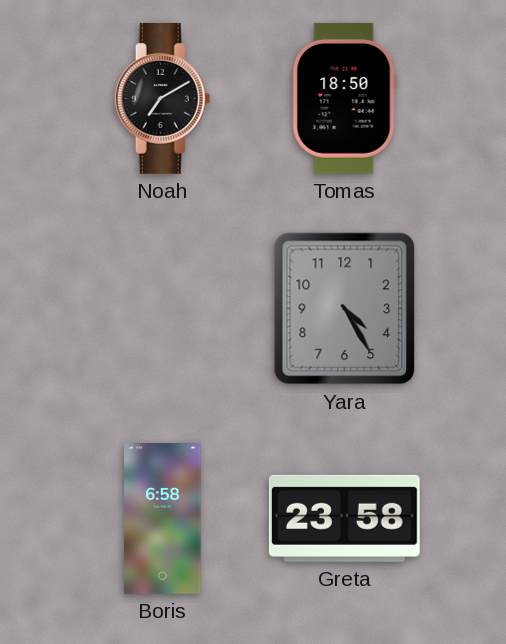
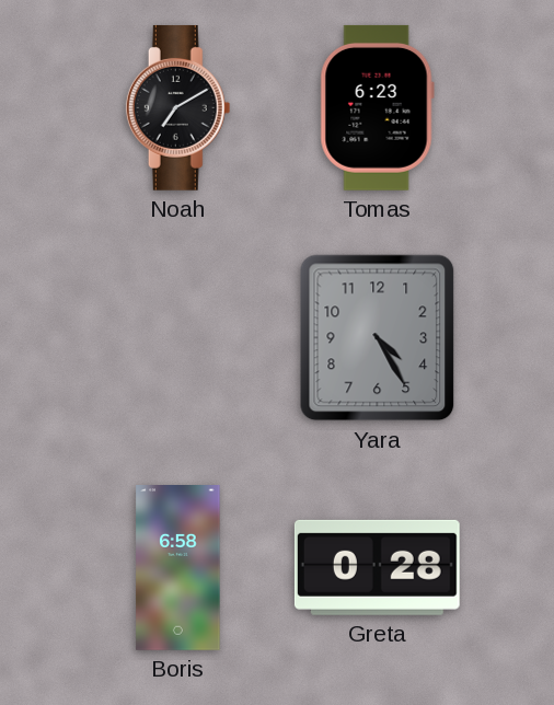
Tomas: 18:50 -> 6:23
Greta: 23:58 -> 0:28
